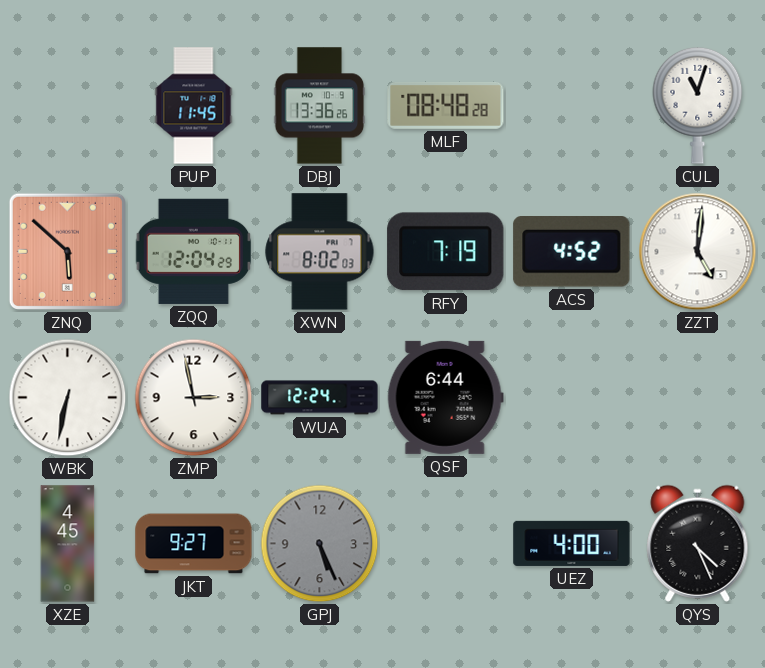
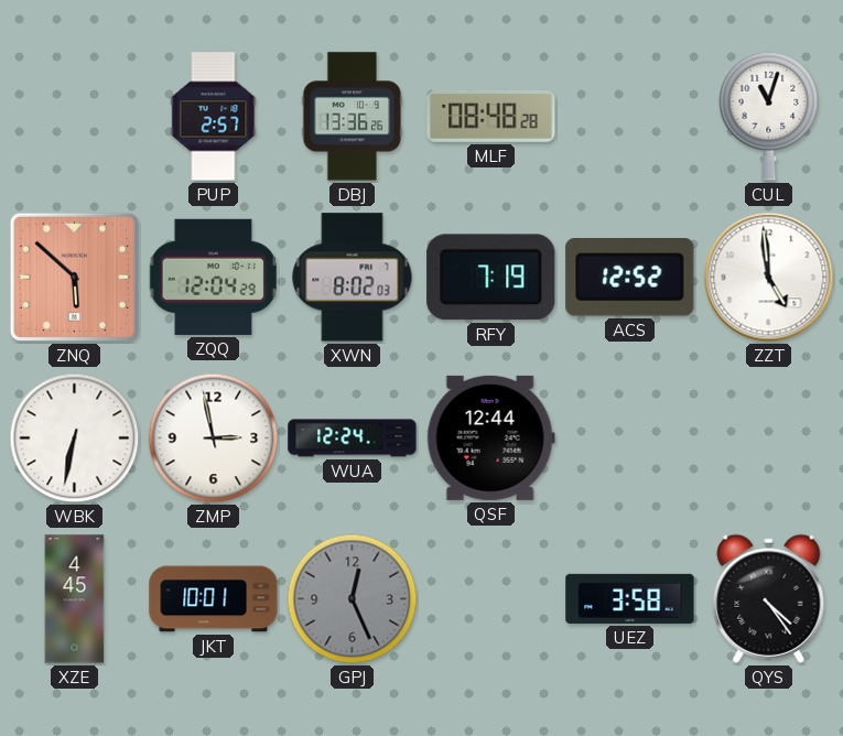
PUP: 11:45 -> 2:57
ACS: 4:52 -> 12:52
ZZT: 5:01 -> 4:59
QSF: 6:44 -> 12:44
JKT: 9:27 -> 10:01
GPJ: 5:26 -> 12:26
UEZ: 4:00 -> 3:58
QYS: 4:26 -> 4:24
